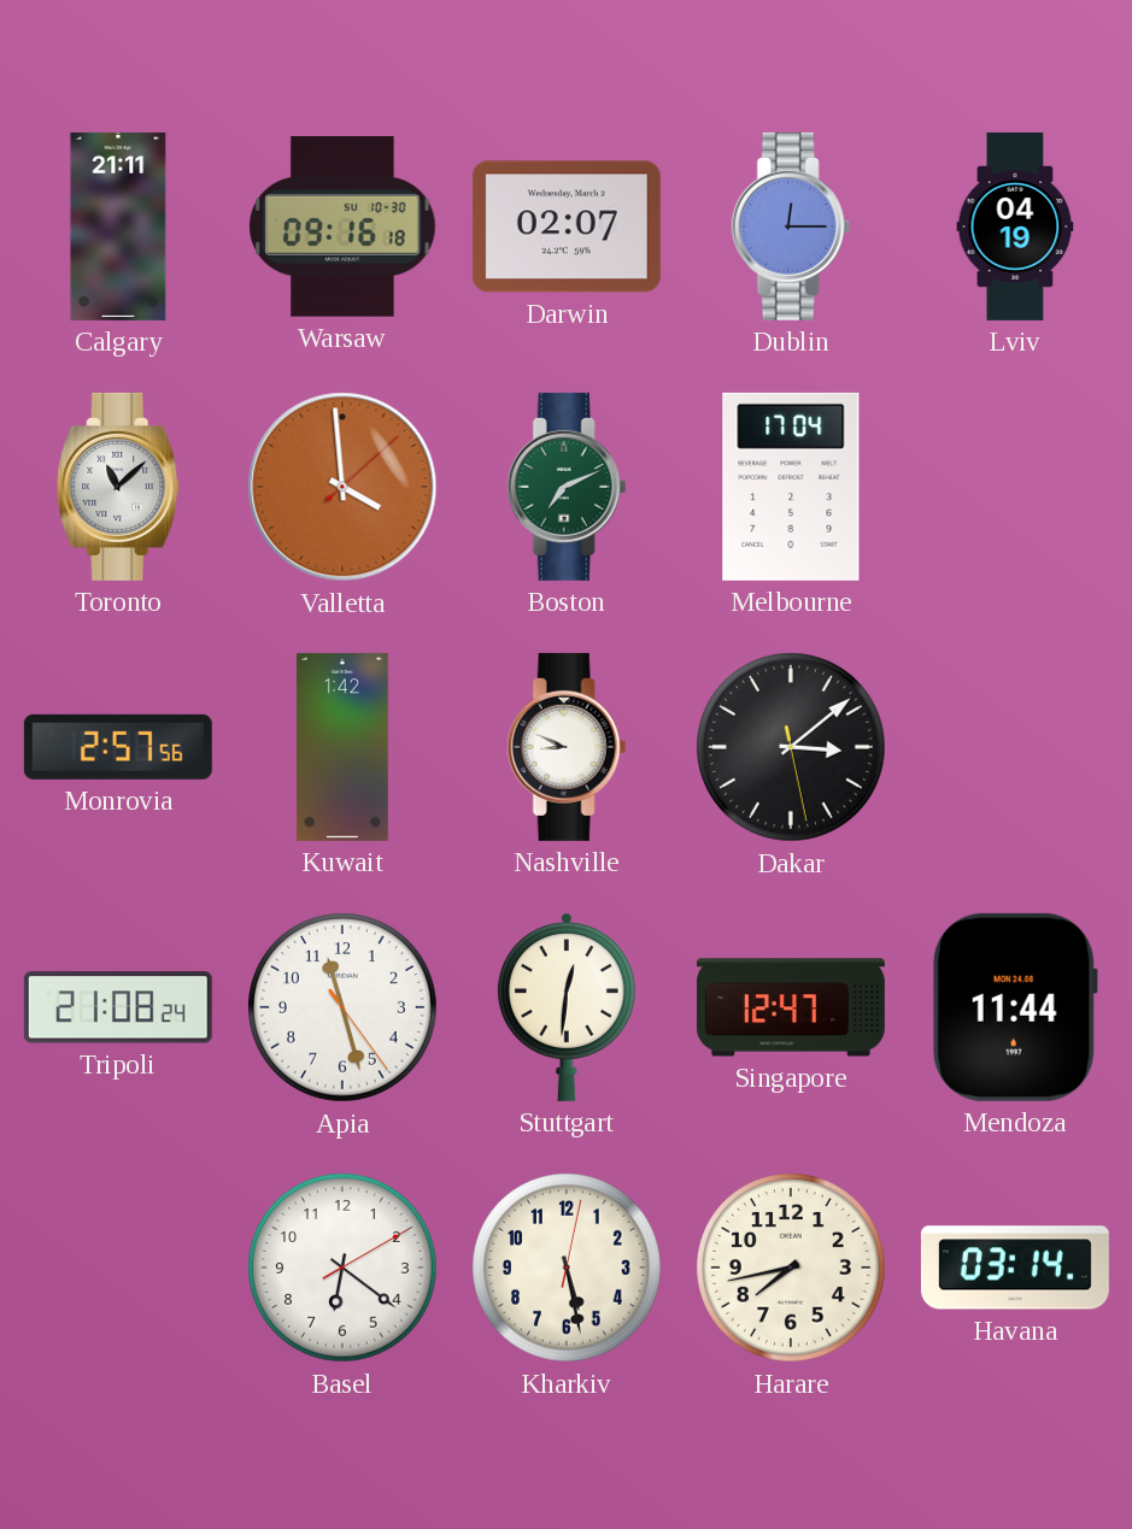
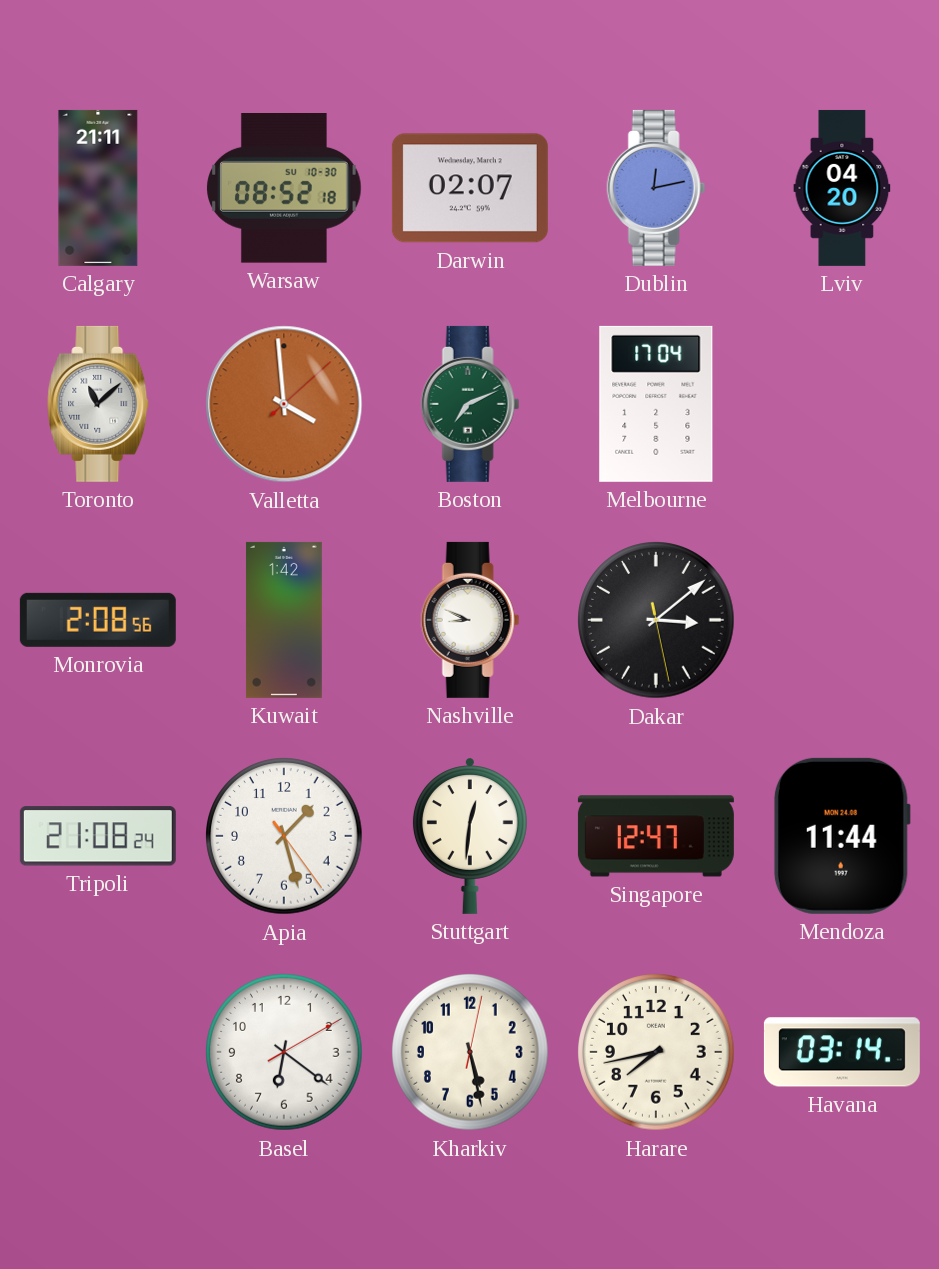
Warsaw: 09:16 -> 08:52
Dublin: 12:15 -> 12:13
Lviv: 04:19 -> 04:20
Monrovia: 2:57 -> 2:08
Apia: 11:27 -> 1:27
